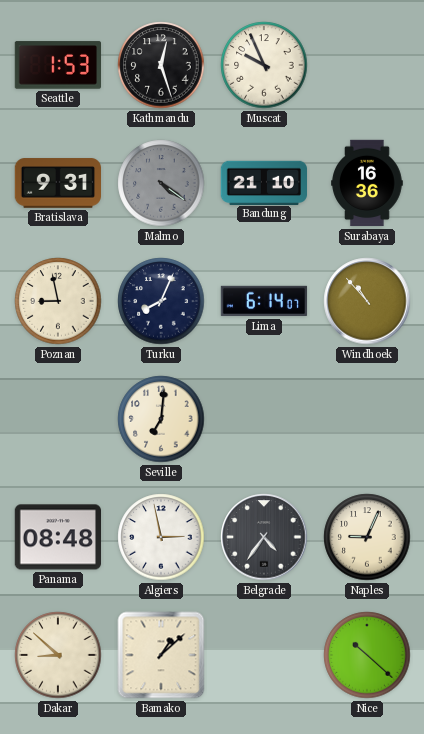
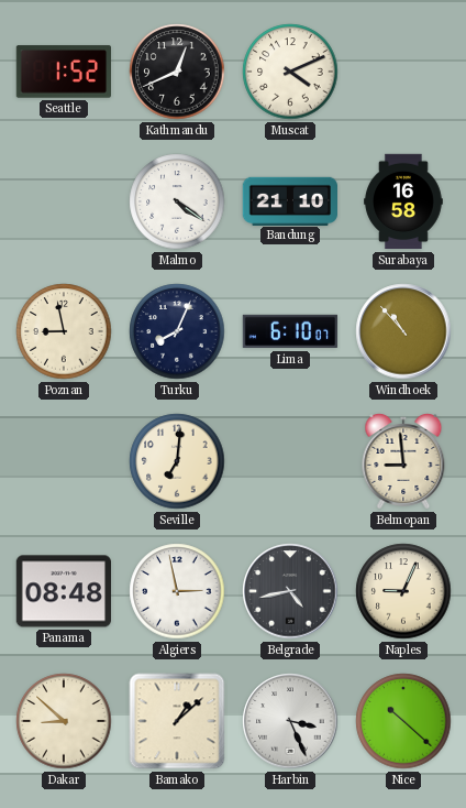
Seattle: 1:53 -> 1:52
Kathmandu: 12:27 -> 12:41
Muscat: 9:56 -> 4:11
Bratislava: 9:31 -> none
Malmo dial: grey -> white
Surabaya: 16:36 -> 16:58
Lima: 6:14 -> 6:10
Belmopan: none -> 8:59
Belgrade: 4:36 -> 4:43
Harbin: none -> 3:26
